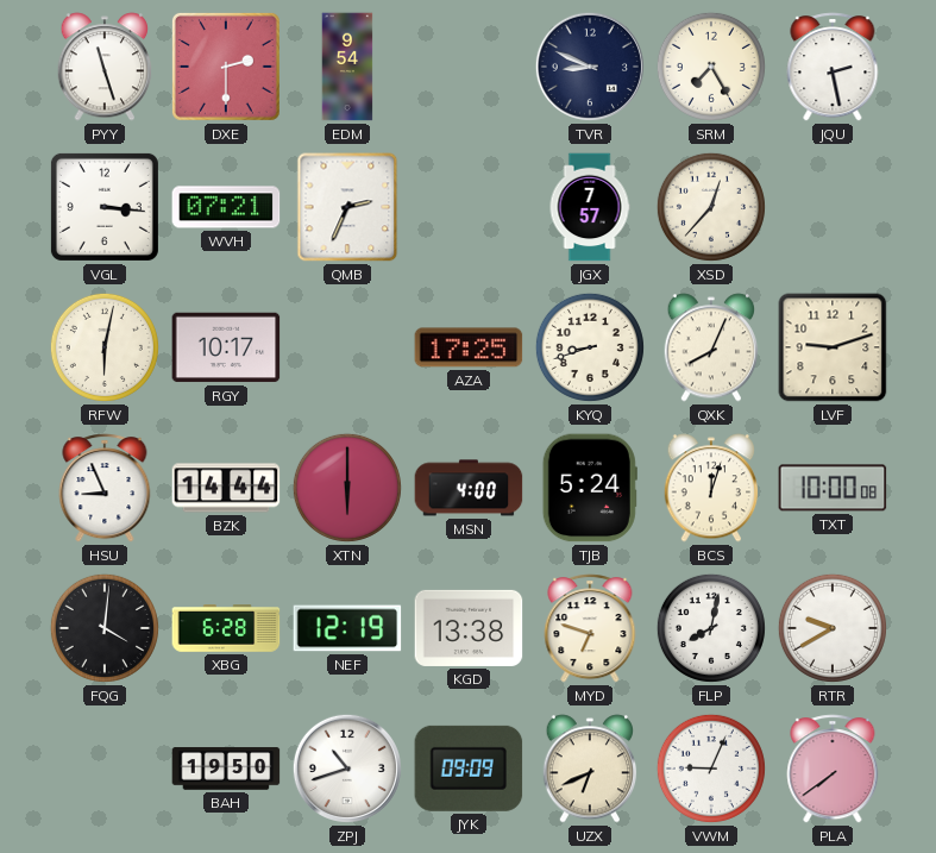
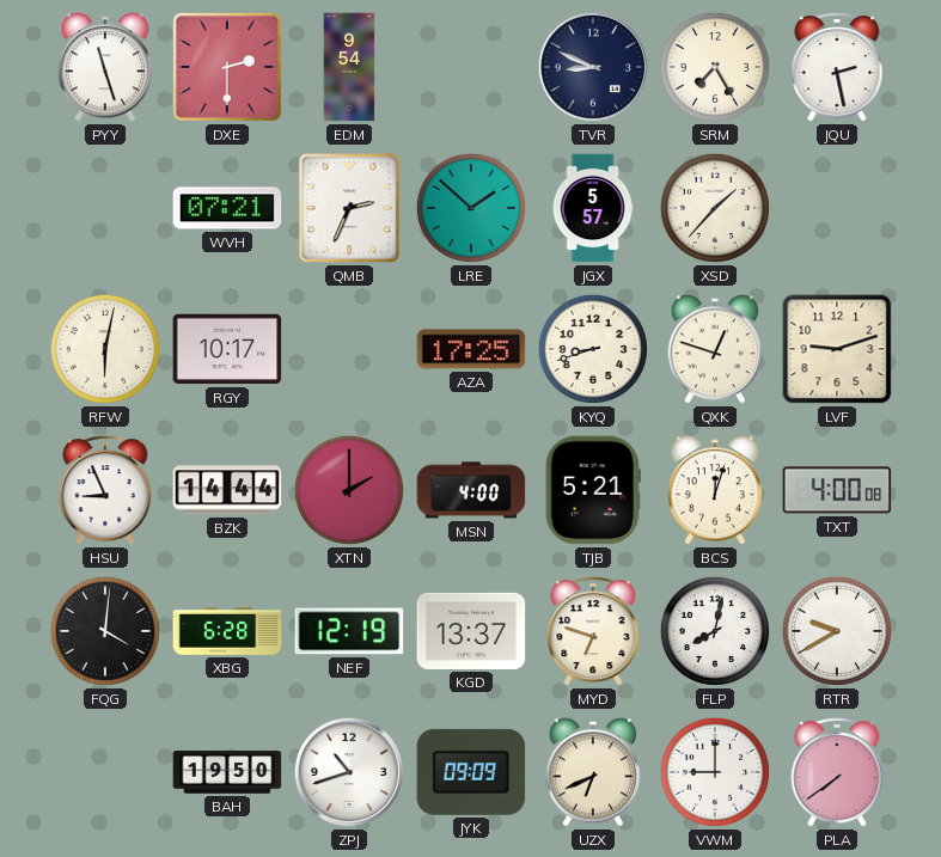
VGL: 3:16 -> none
LRE: none -> 1:52
JGX: 7:57 -> 5:57
XSD: 12:37 -> 1:37
QXK: 8:04 -> 12:48
XTN: 6:00 -> 2:00
TJB: 5:24 -> 5:21
TXT: 10:00 -> 4:00
KGD: 13:38 -> 13:37
VWM: 9:04 -> 9:00
